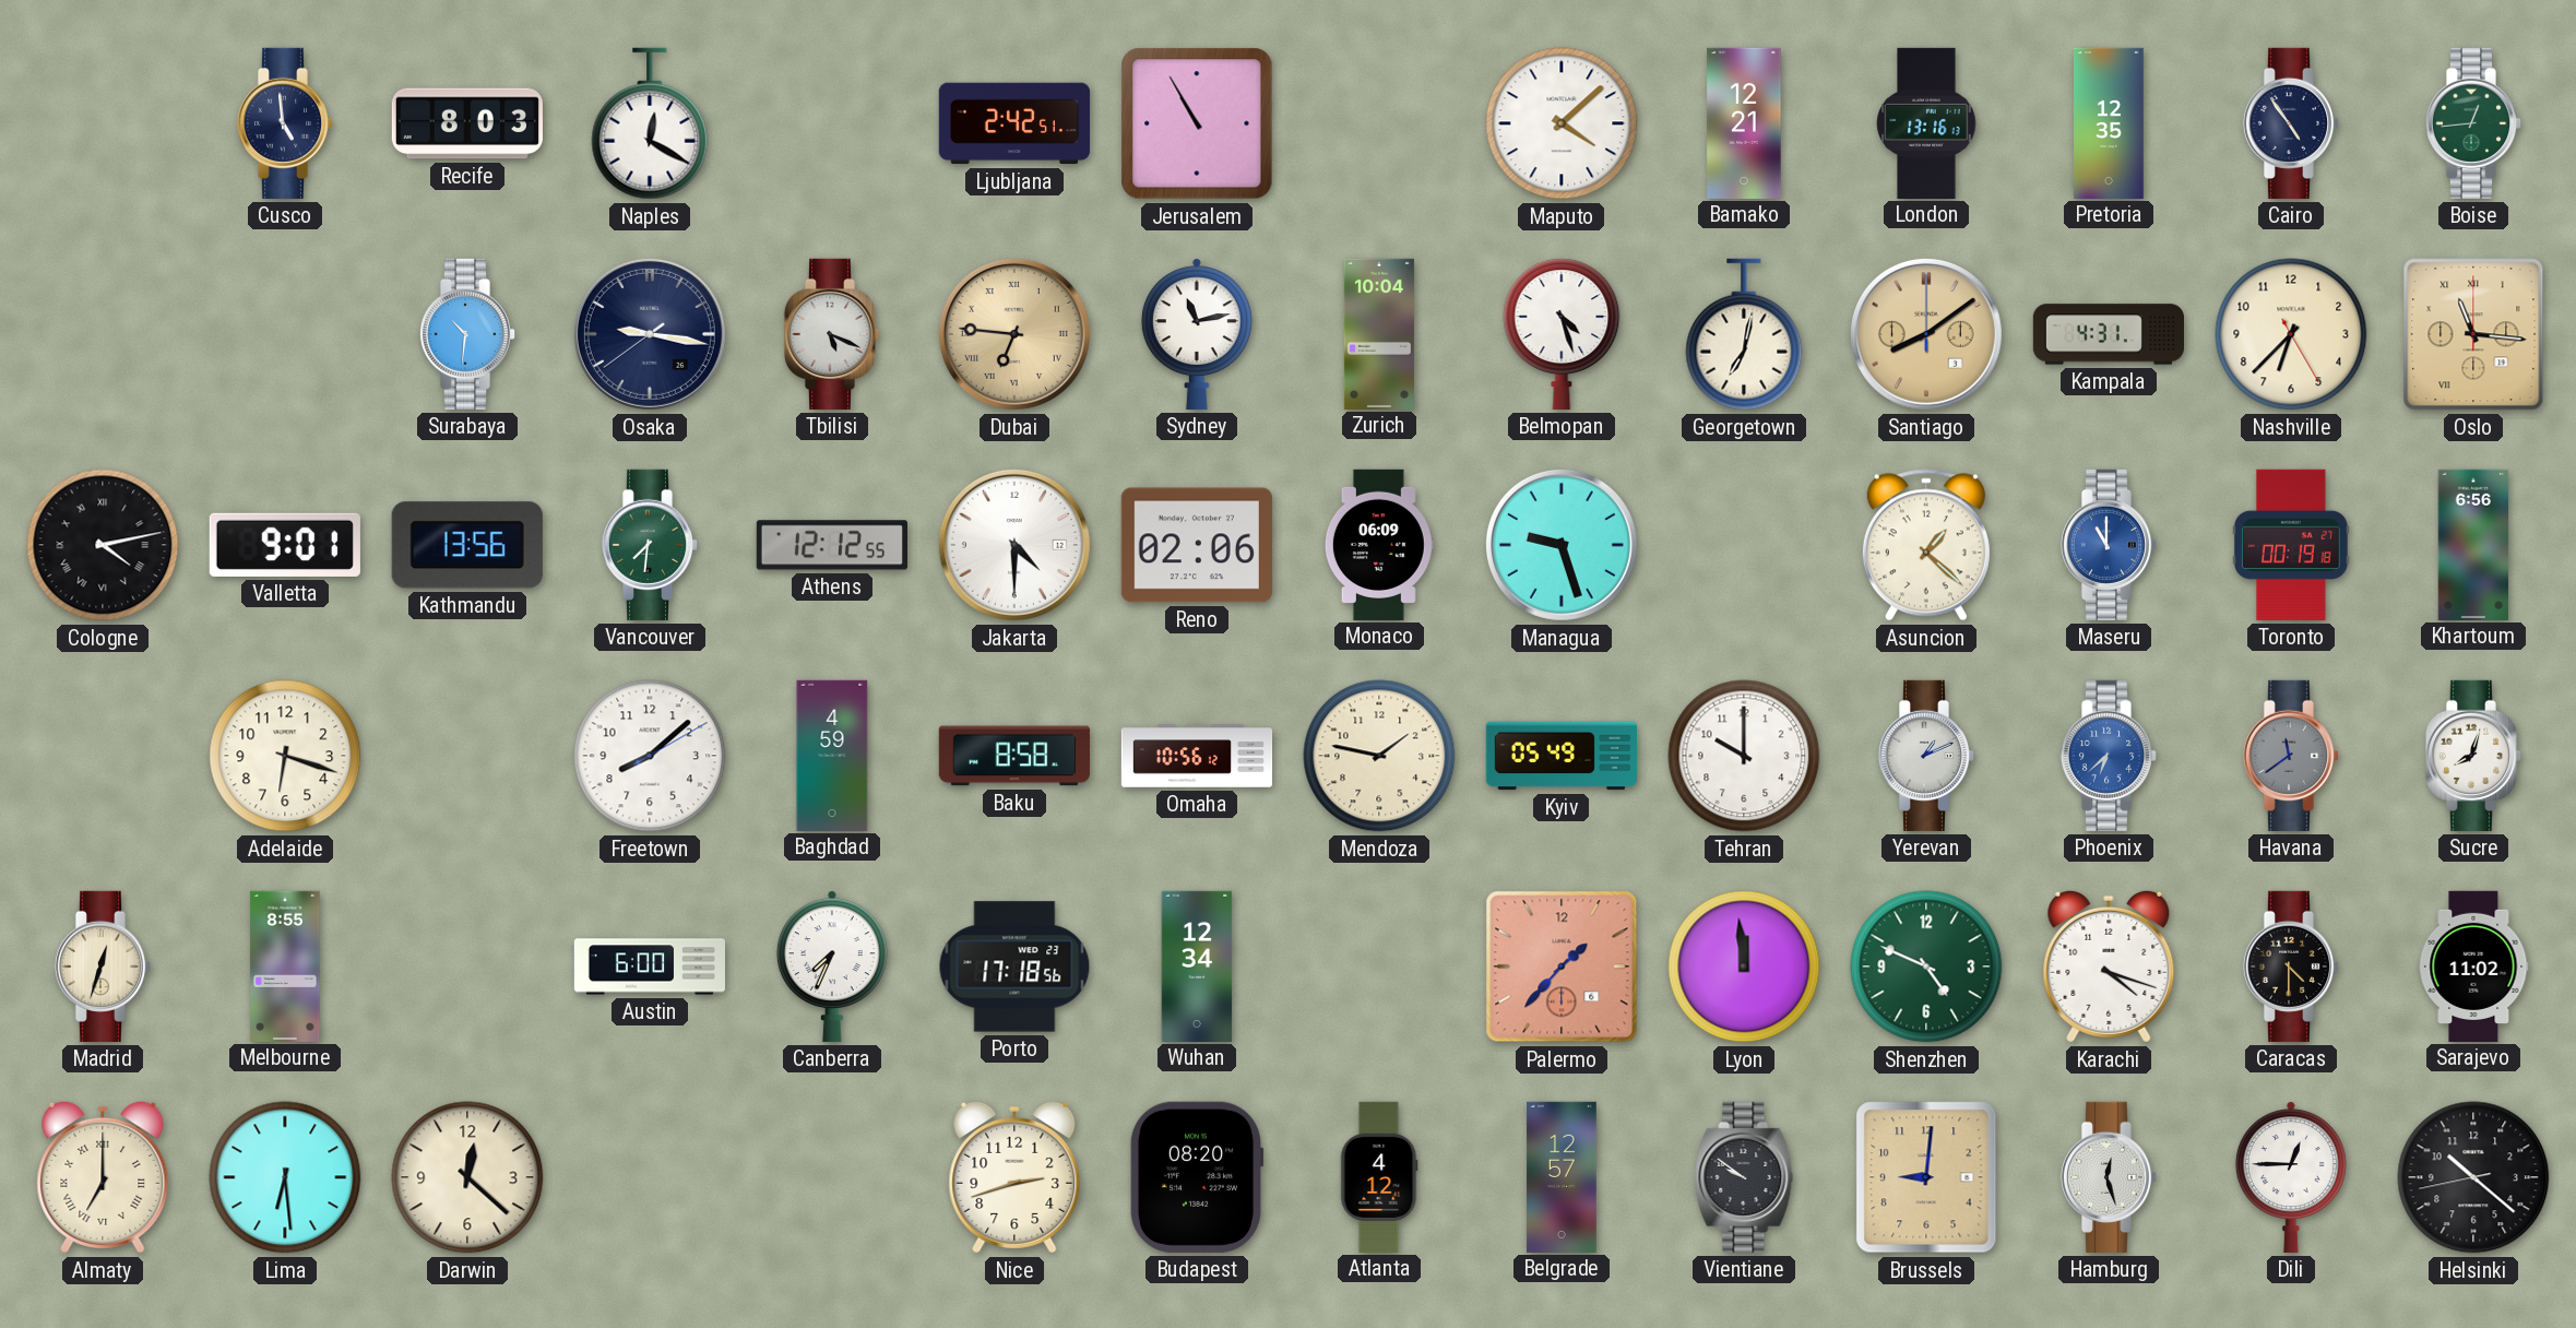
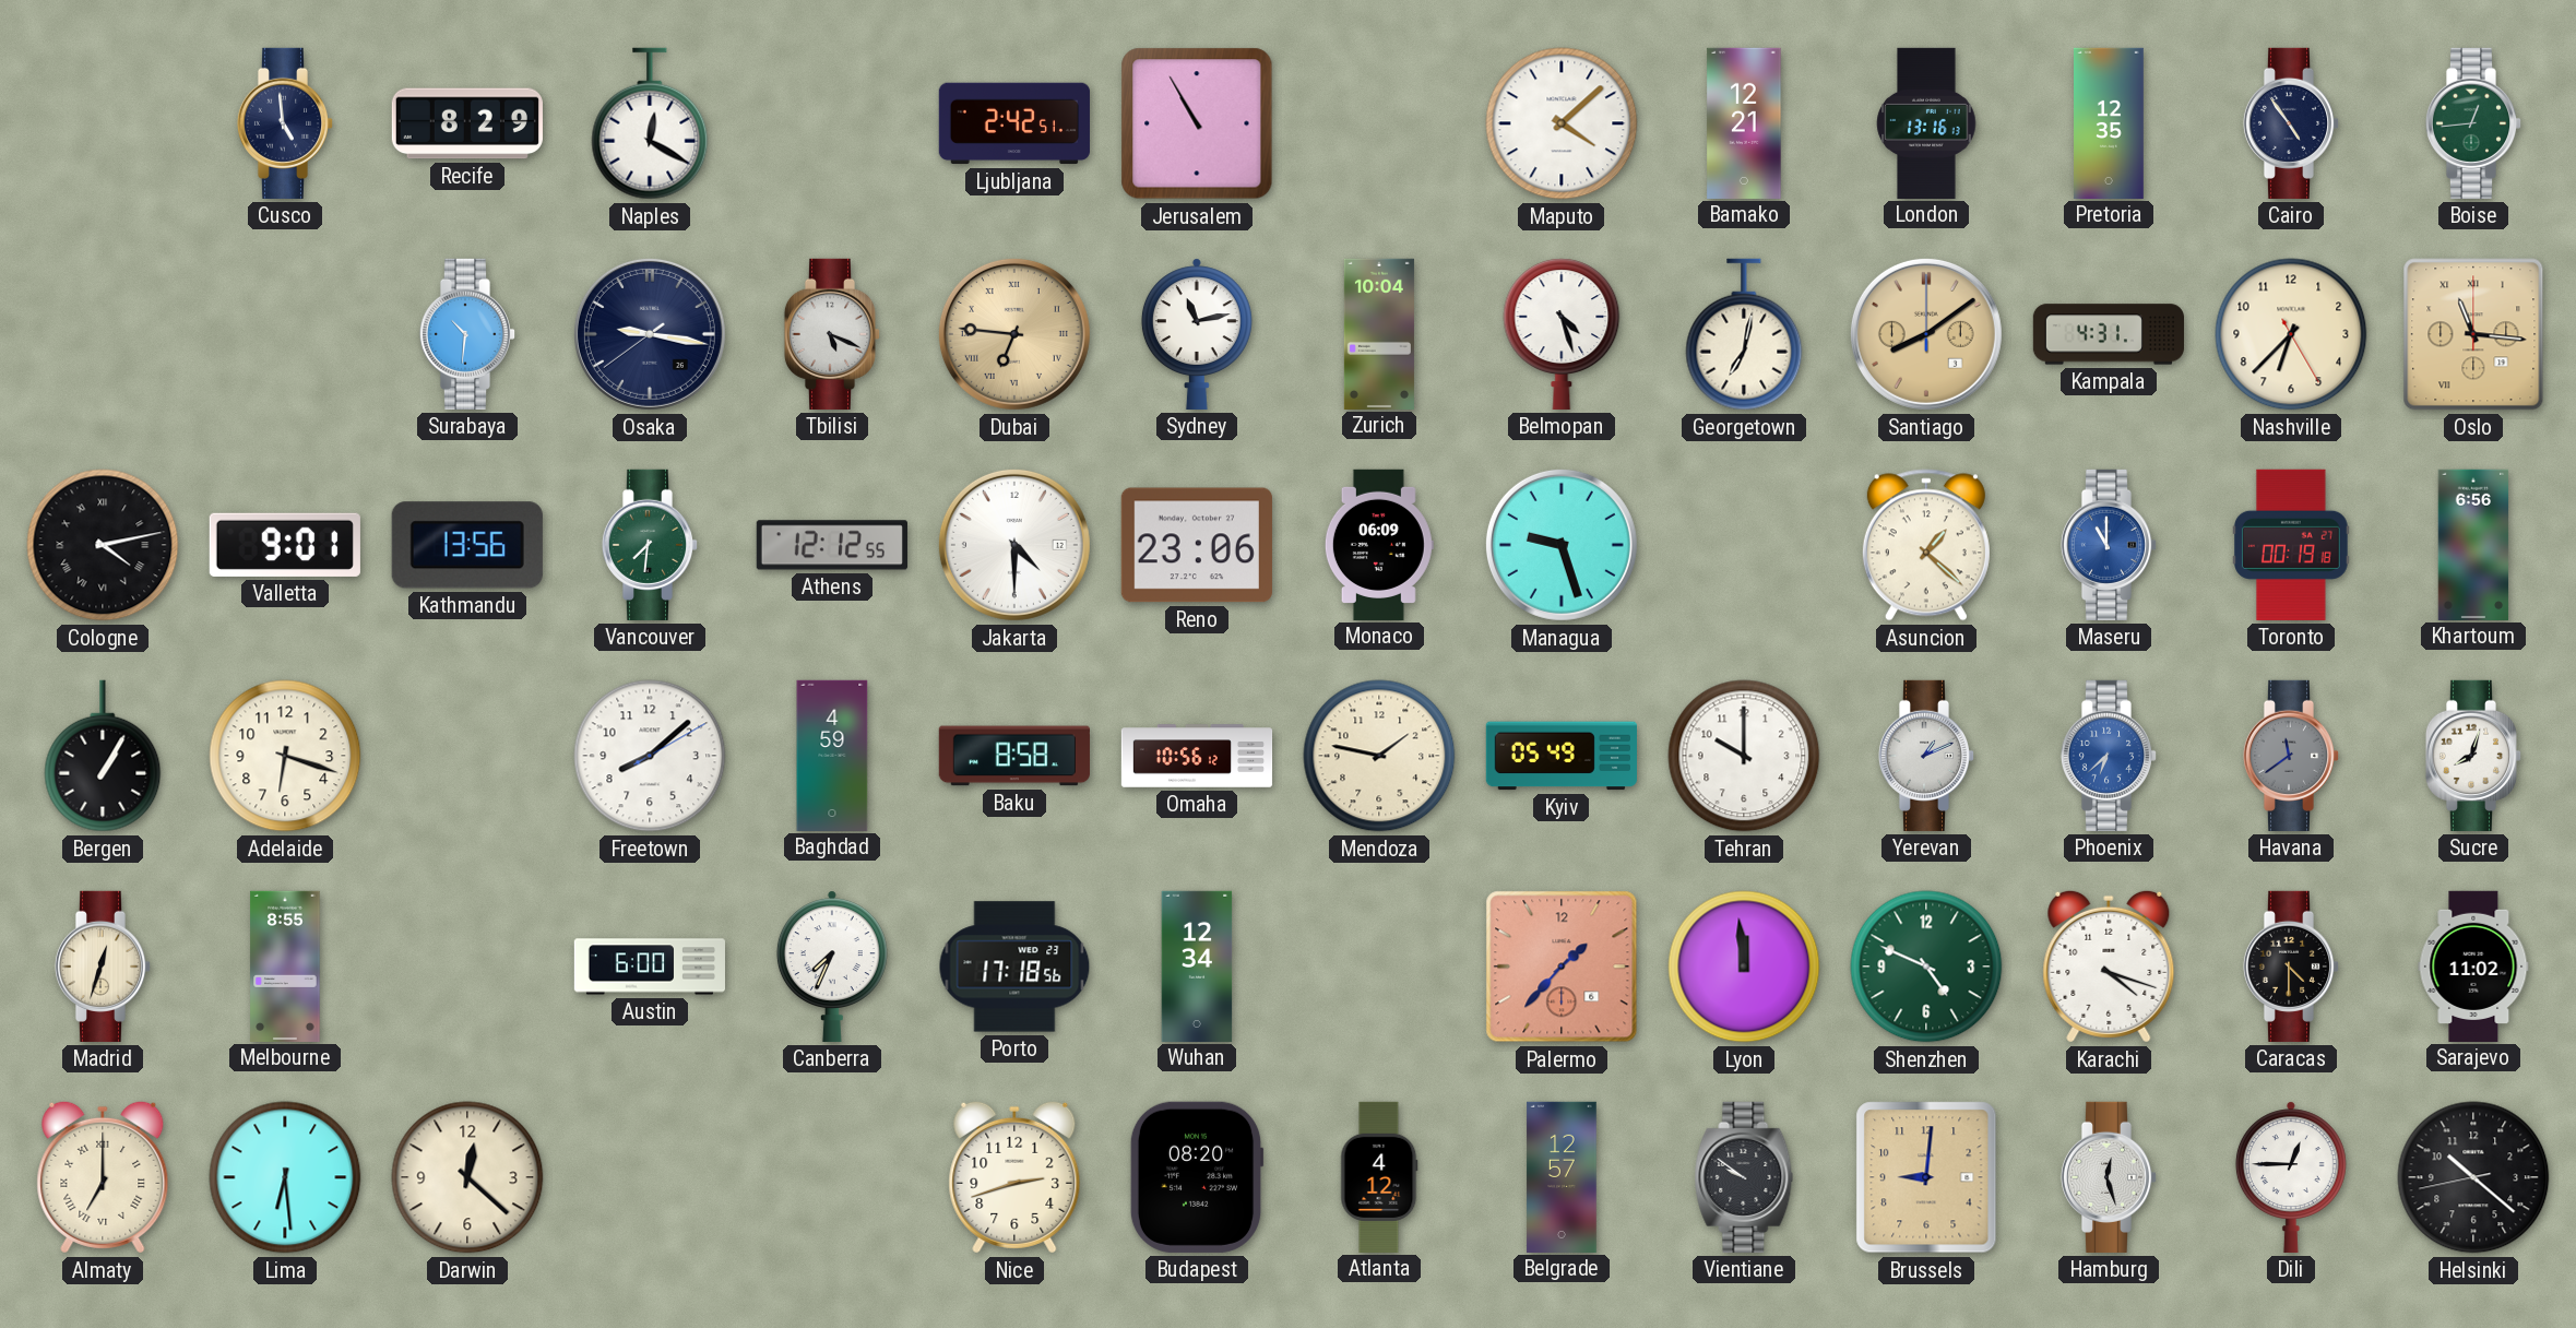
Recife: 8:03 -> 8:29
Reno: 02:06 -> 23:06
Bergen: none -> 1:05
